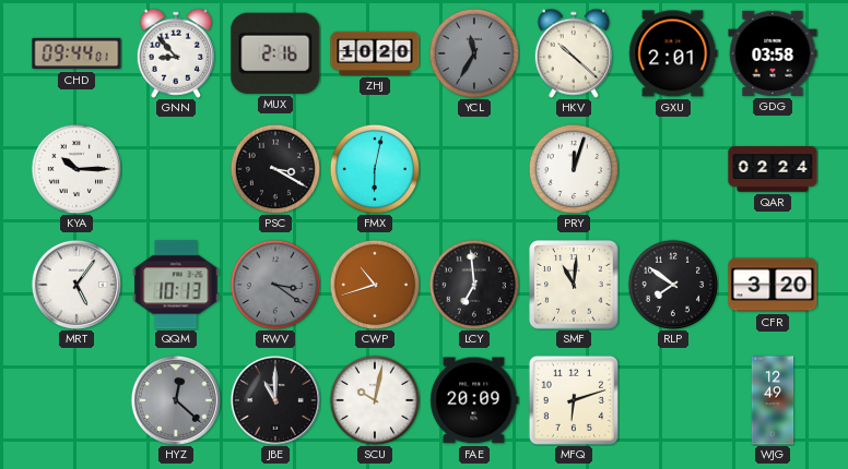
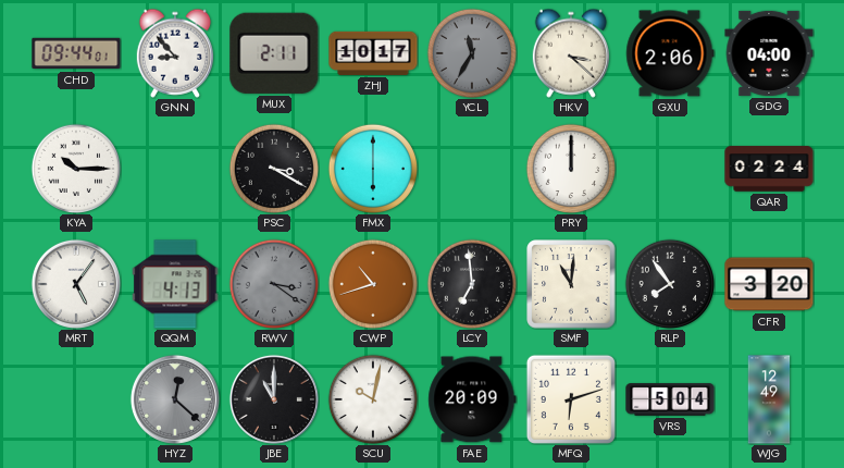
MUX: 2:16 -> 2:11
ZHJ: 10:20 -> 10:17
HKV: 10:22 -> 3:22
GXU: 2:01 -> 2:06
GDG: 03:58 -> 04:00
FMX: 6:02 -> 6:00
PRY: 12:03 -> 12:00
QQM: 10:13 -> 4:13
RLP: 7:51 -> 7:54
VRS: none -> 5:04
